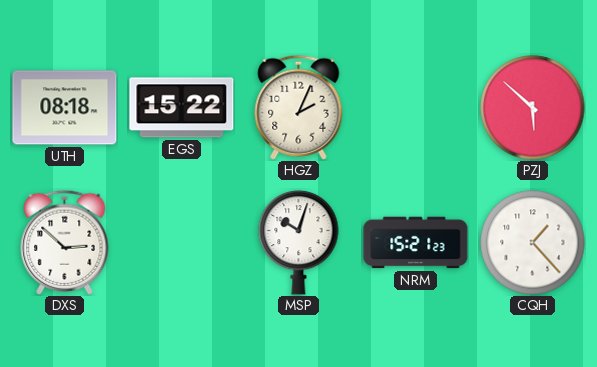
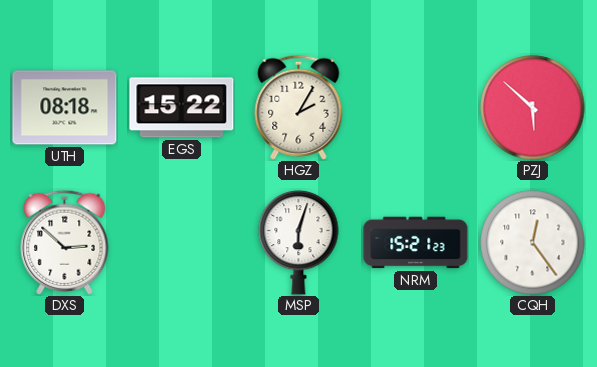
HGZ: 2:04 -> 2:05
MSP: 10:03 -> 6:03
CQH: 1:23 -> 12:24
